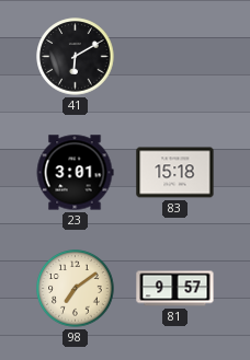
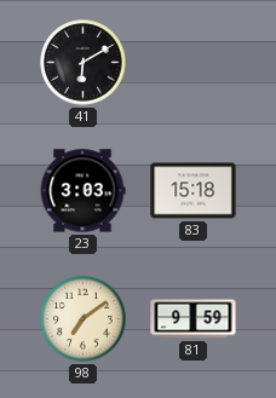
23: 3:01 -> 3:03
81: 9:57 -> 9:59
